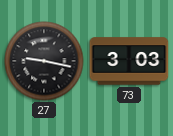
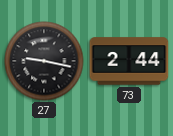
73: 3:03 -> 2:44
